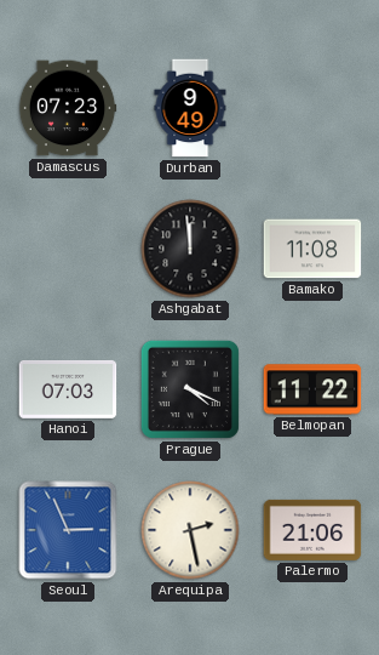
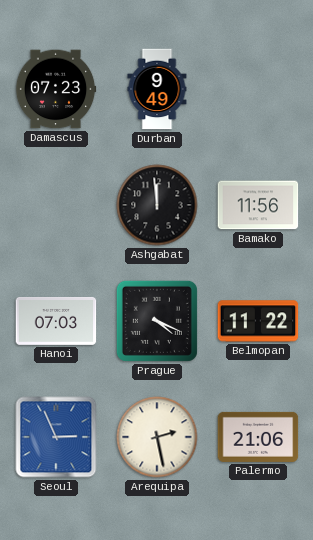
Bamako: 11:08 -> 11:56
